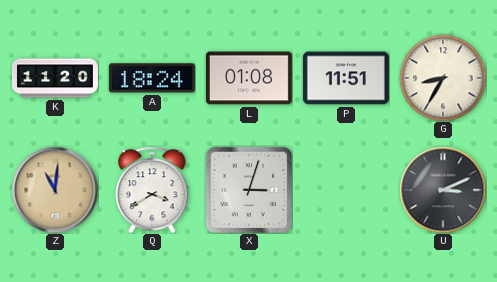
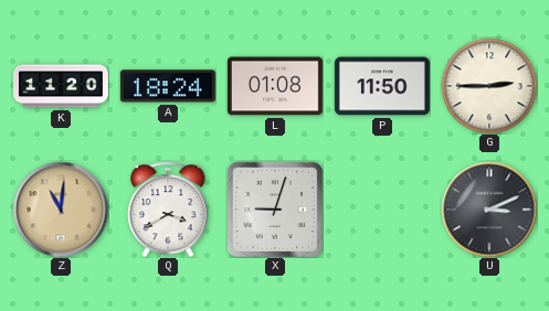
P: 11:51 -> 11:50
G: 8:35 -> 2:45
X: 3:03 -> 9:03
